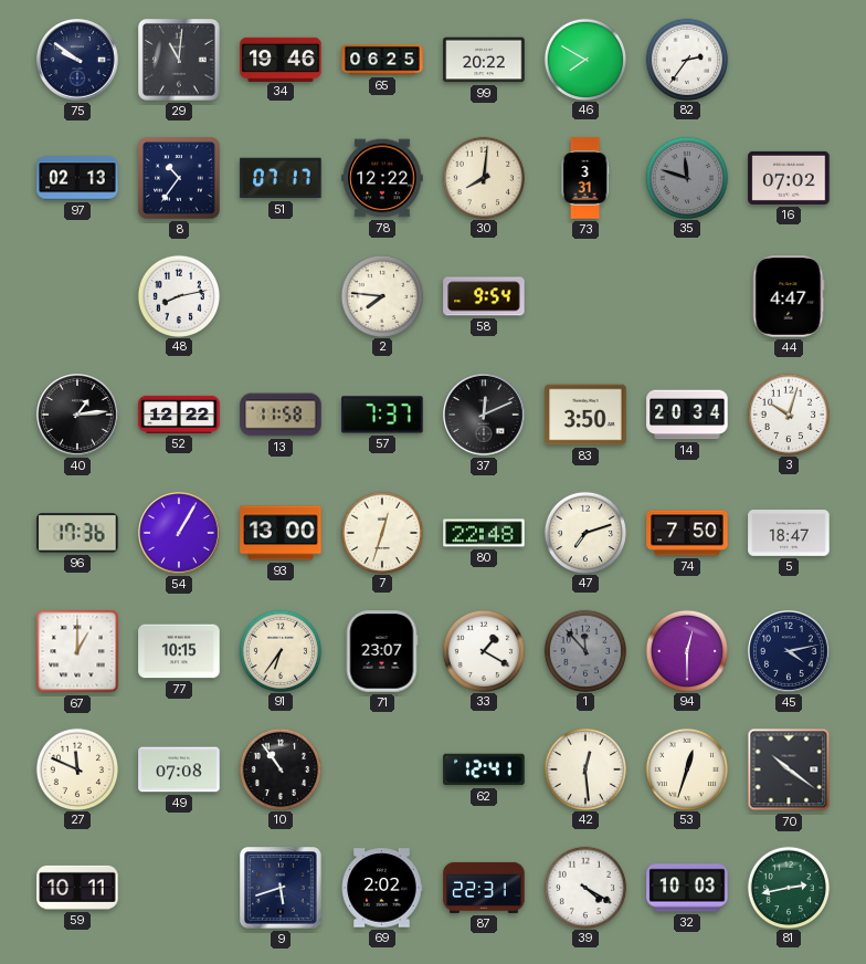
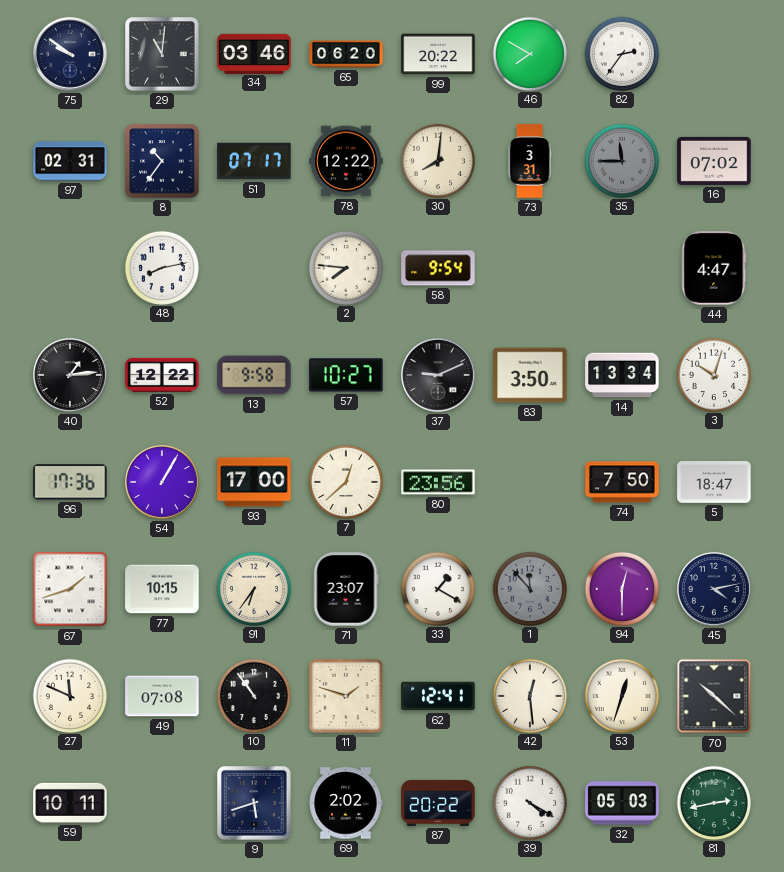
34: 19:46 -> 03:46
65: 06:25 -> 06:20
97: 02:13 -> 02:31
35: 11:48 -> 11:45
13: 11:58 -> 9:58
57: 7:37 -> 10:27
37: 12:11 -> 9:11
14: 20:34 -> 13:34
93: 13:00 -> 17:00
7: 12:33 -> 12:38
80: 22:48 -> 23:56
47: 7:12 -> none
67: 1:00 -> 1:42
11: none -> 1:48
70: 10:21 -> 10:22
87: 22:31 -> 20:22
32: 10:03 -> 05:03
